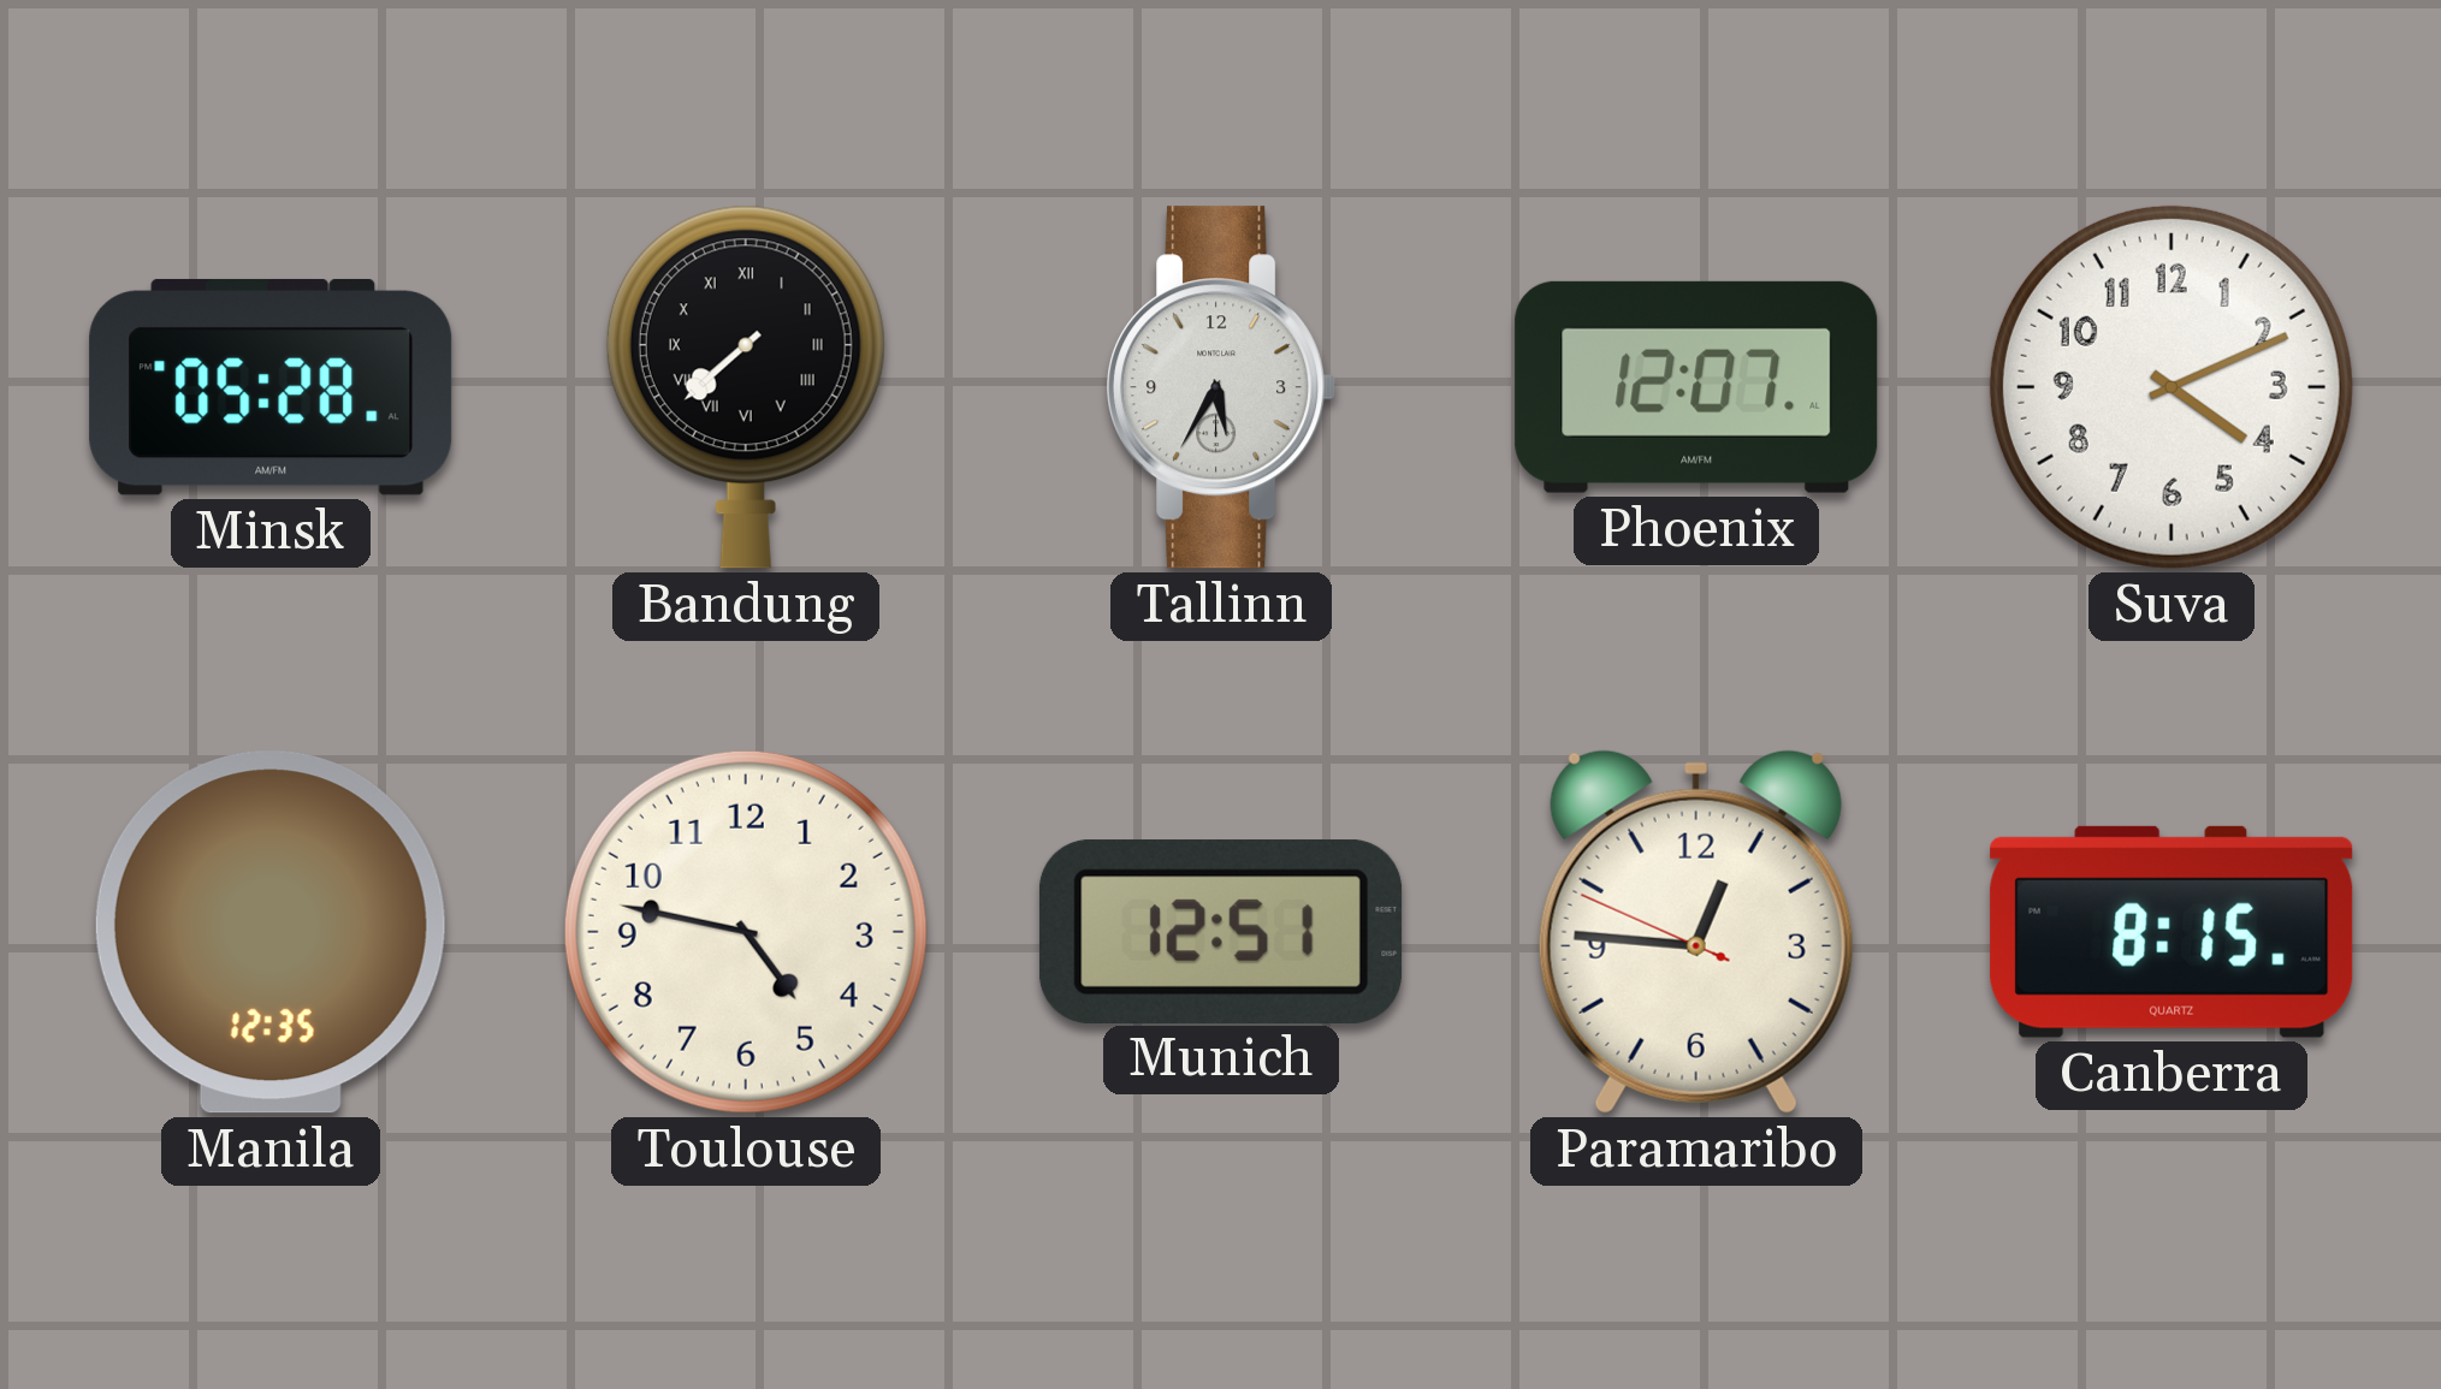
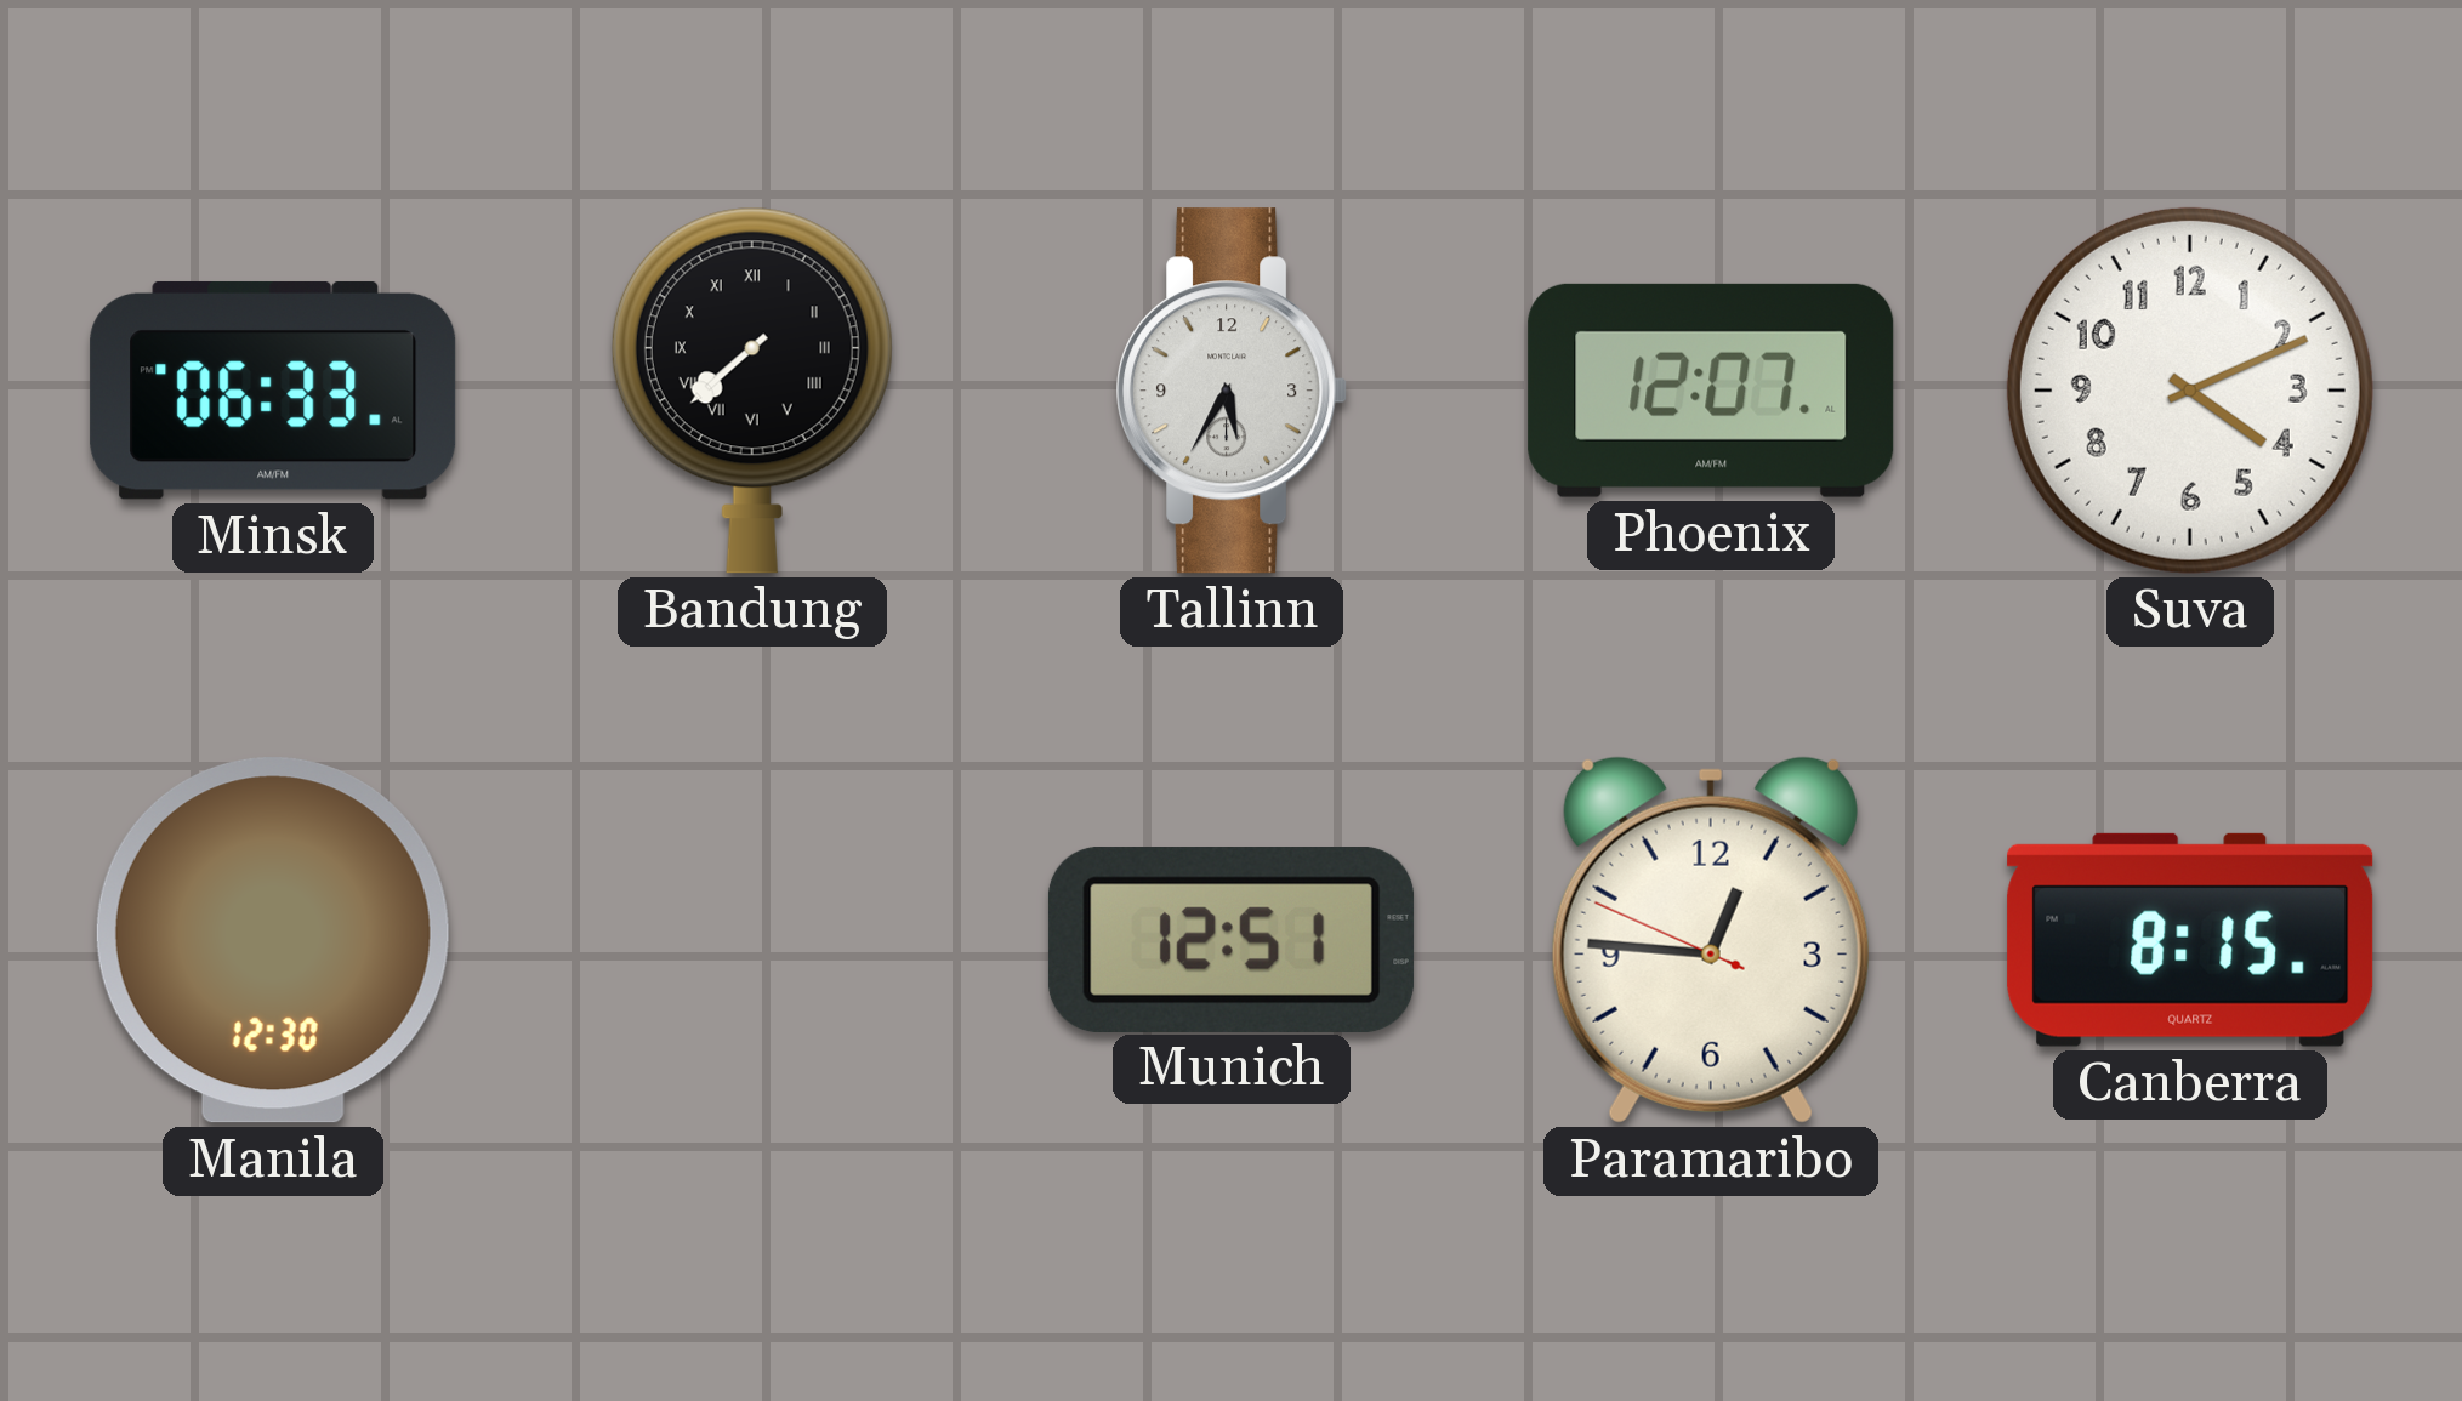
Minsk: 05:28 -> 06:33
Manila: 12:35 -> 12:30
Toulouse: 4:47 -> none
